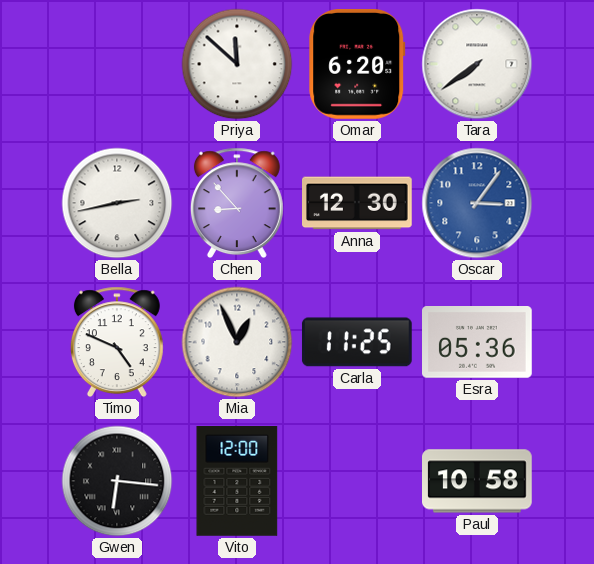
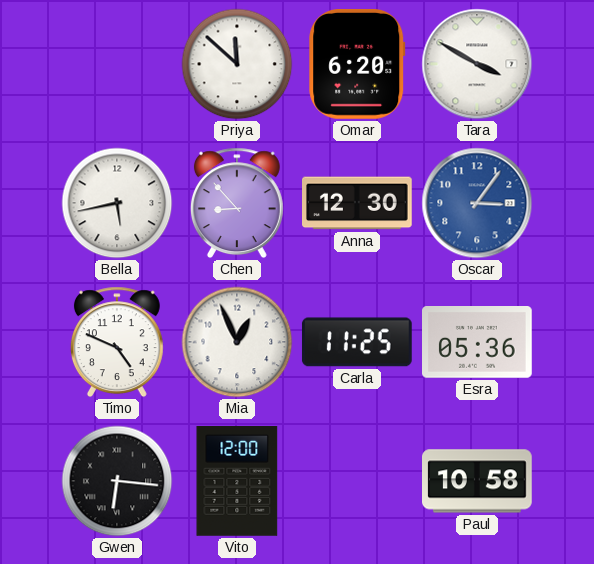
Tara: 7:39 -> 3:50
Bella: 2:43 -> 5:43
